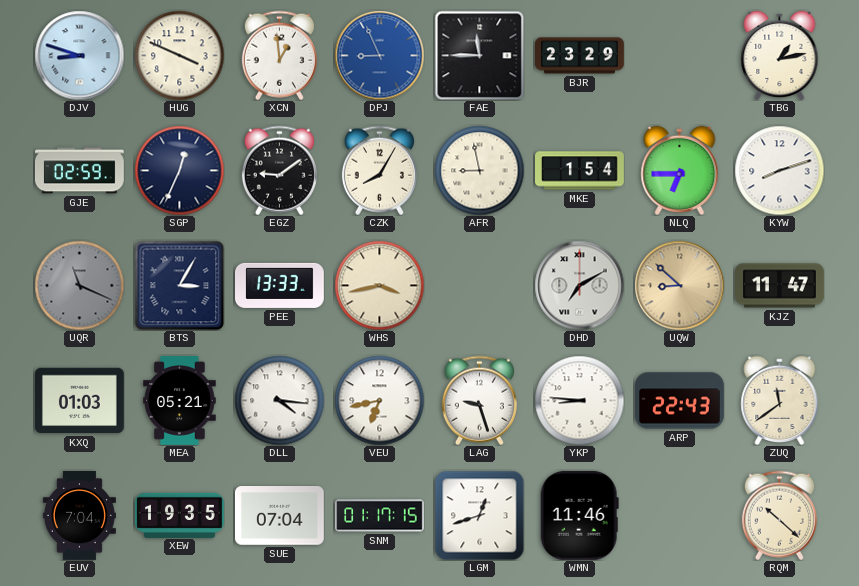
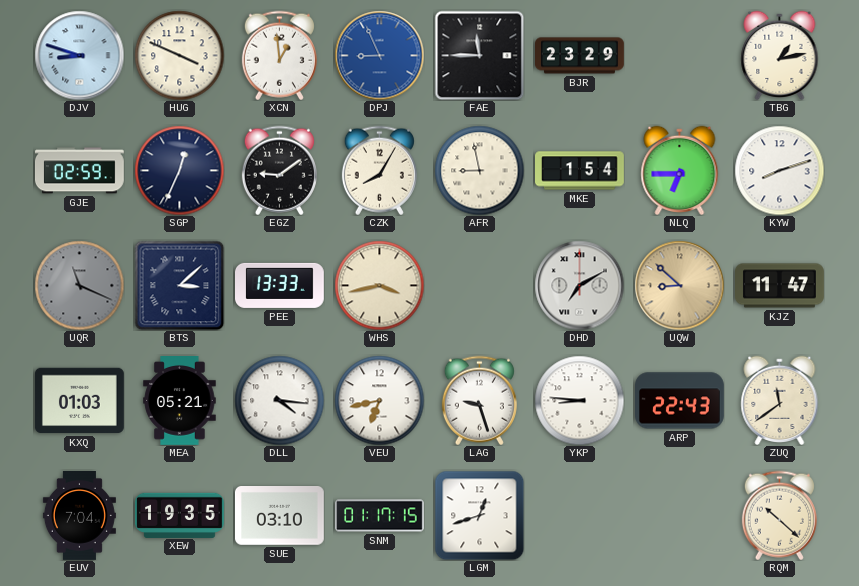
BTS: 3:05 -> 3:08
SUE: 07:04 -> 03:10
WMN: 11:46 -> none
